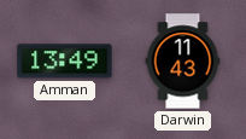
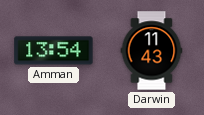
Amman: 13:49 -> 13:54
